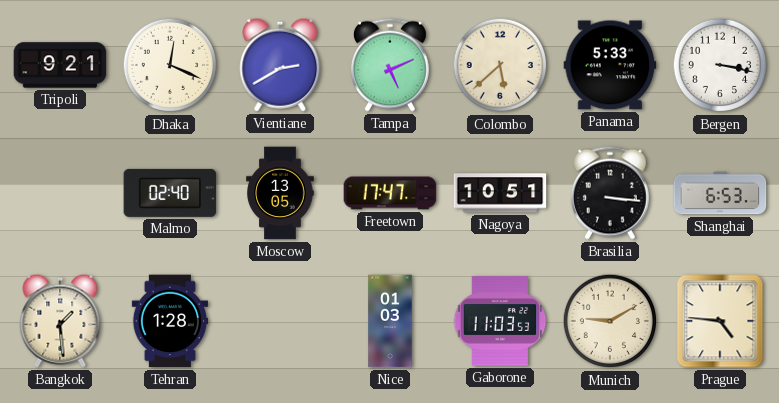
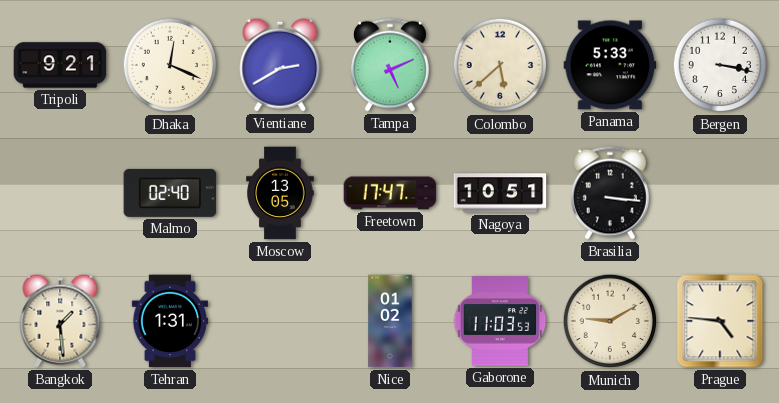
Shanghai: 6:53 -> none
Tehran: 1:28 -> 1:31
Nice: 01:03 -> 01:02
